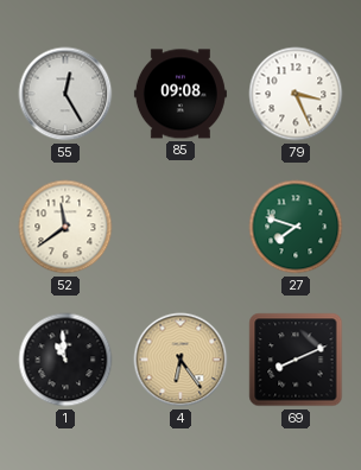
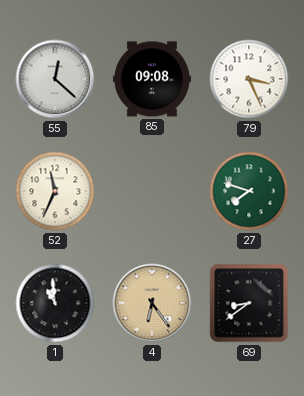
55: 12:25 -> 12:22
52: 11:39 -> 11:34
69: 8:11 -> 8:39
